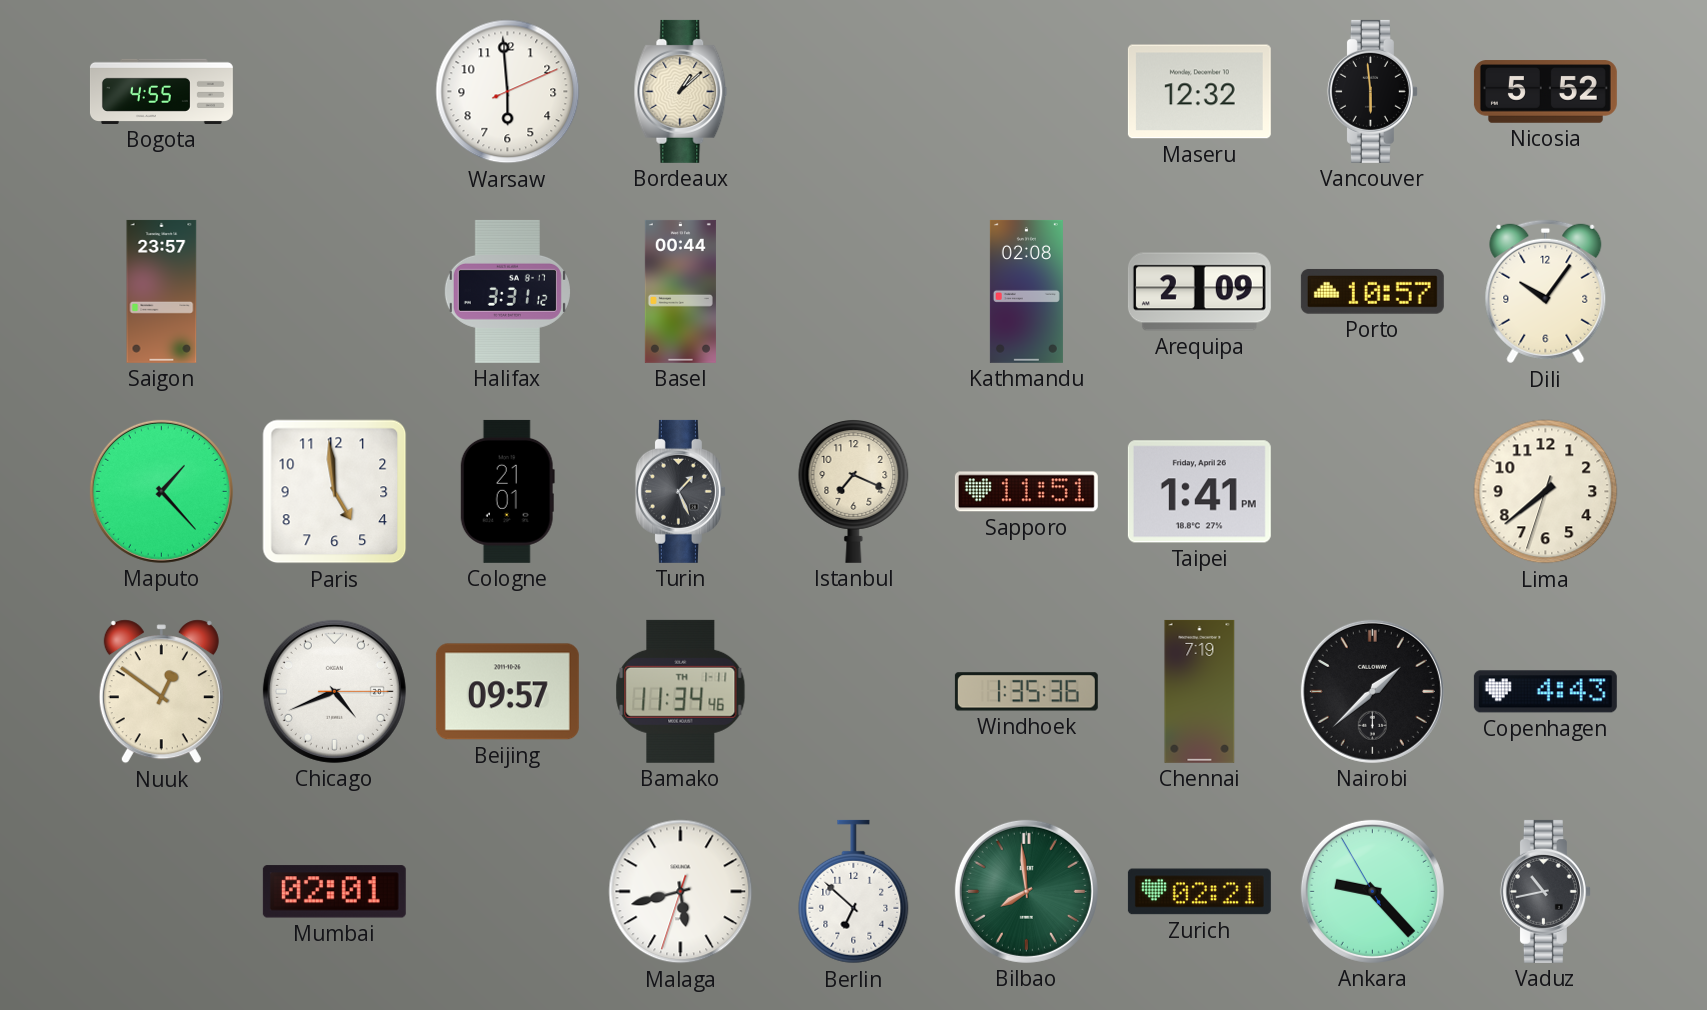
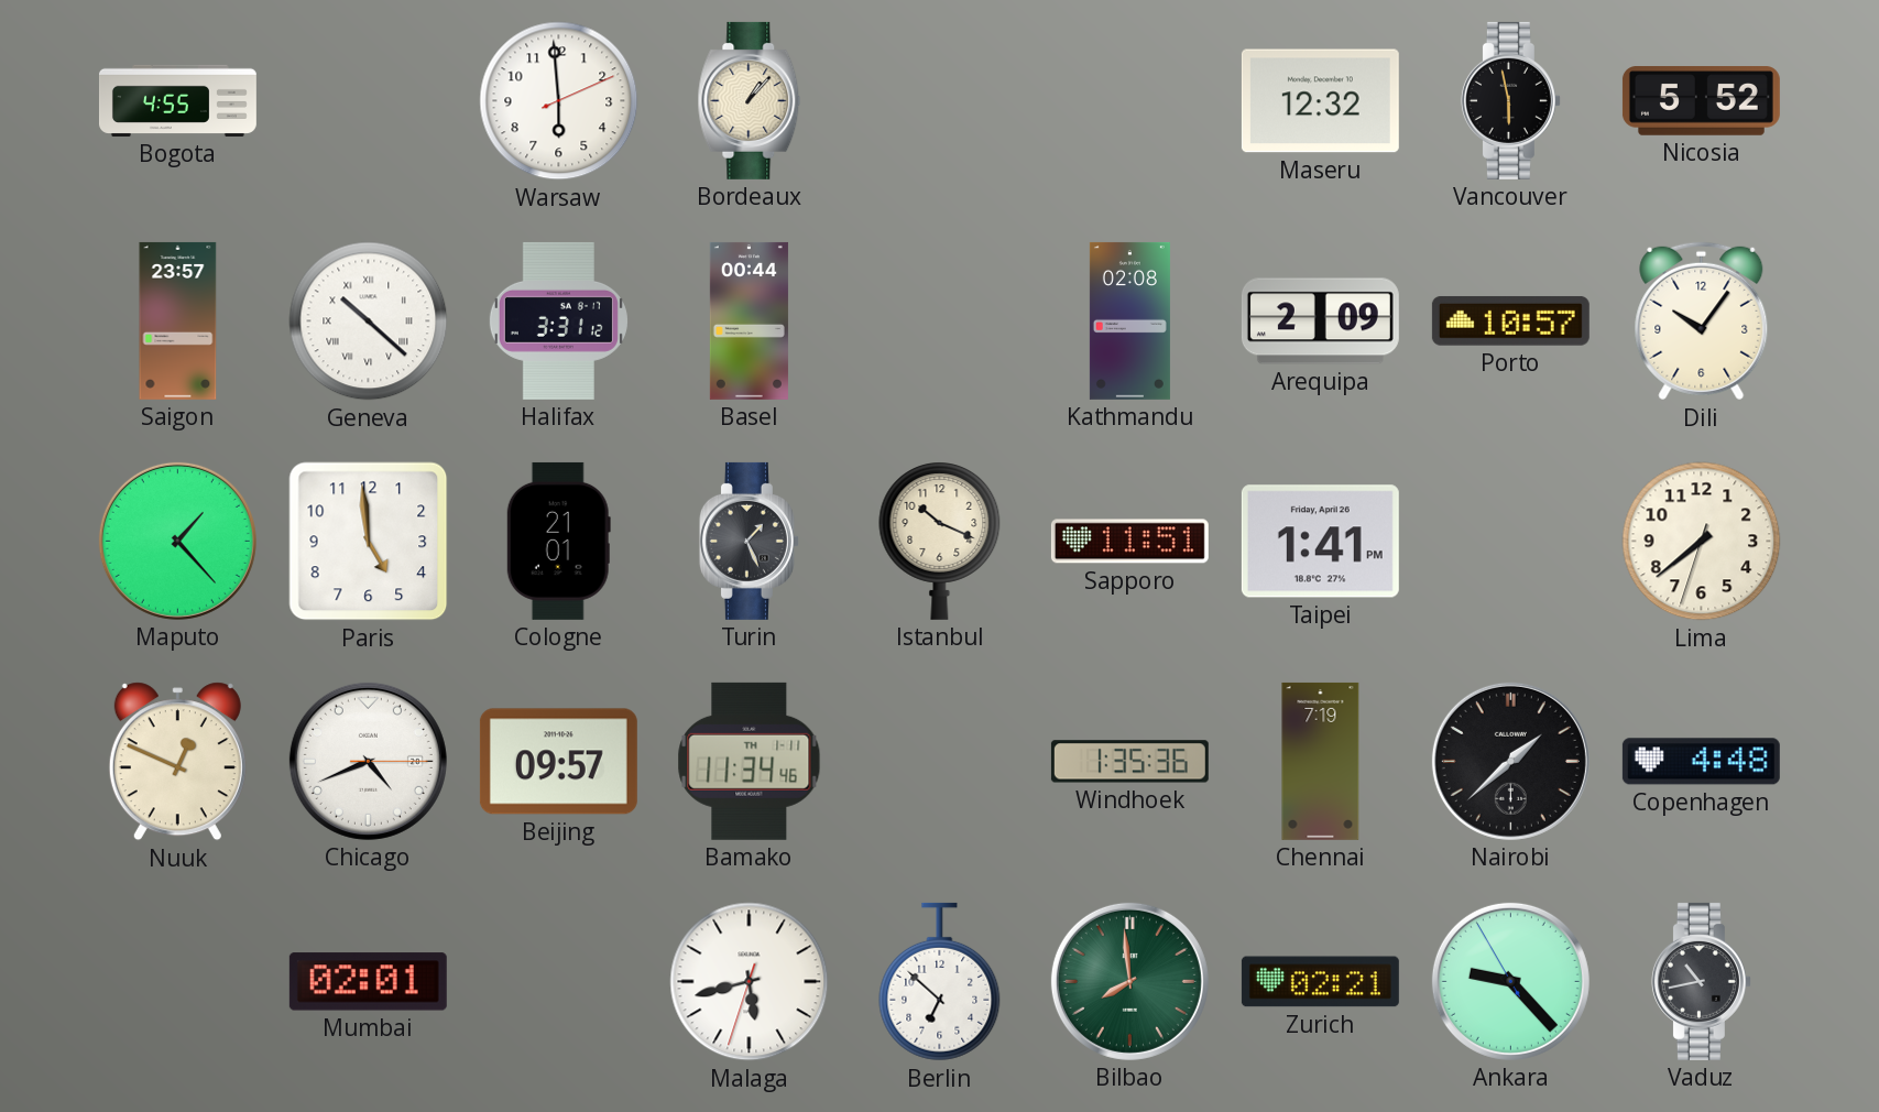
Bordeaux: 1:08 -> 1:07
Vancouver: 5:59 -> 5:58
Geneva: none -> 10:22
Istanbul: 7:19 -> 10:19
Nuuk: 12:51 -> 12:49
Copenhagen: 4:43 -> 4:48
